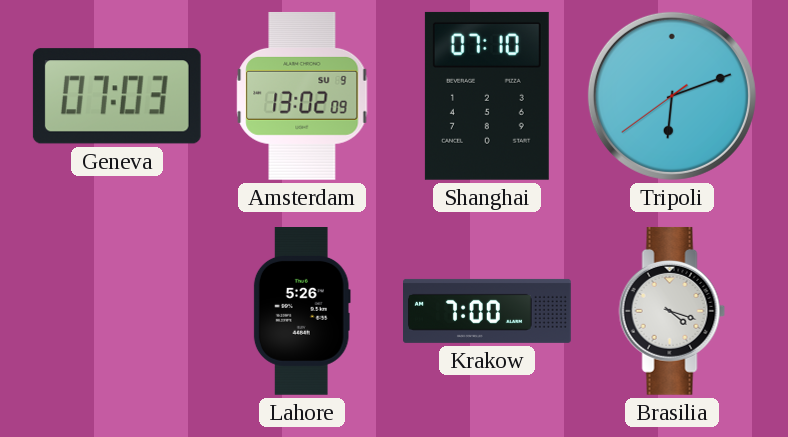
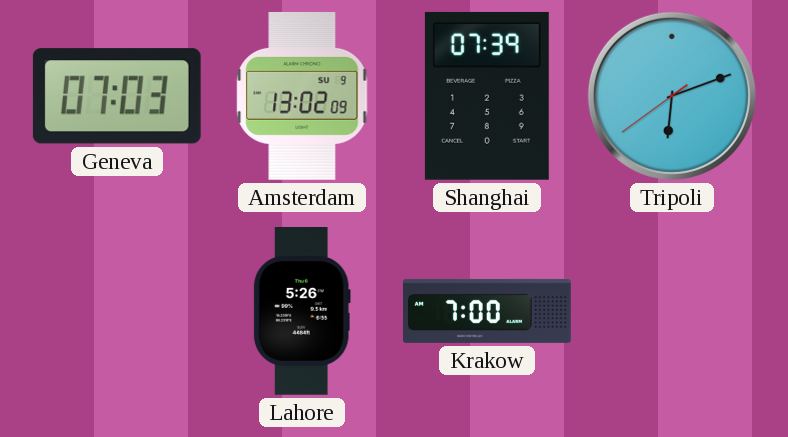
Shanghai: 07:10 -> 07:39
Brasilia: 4:18 -> none
